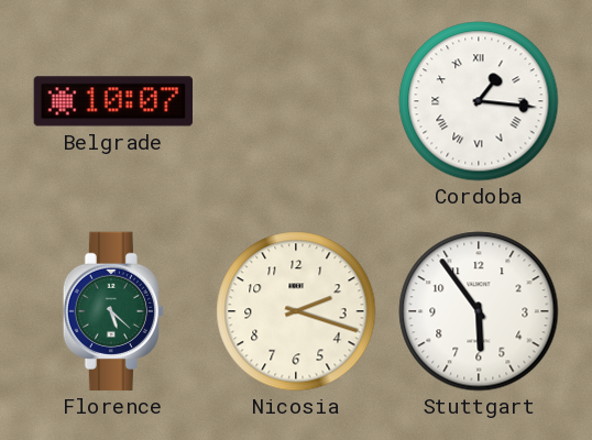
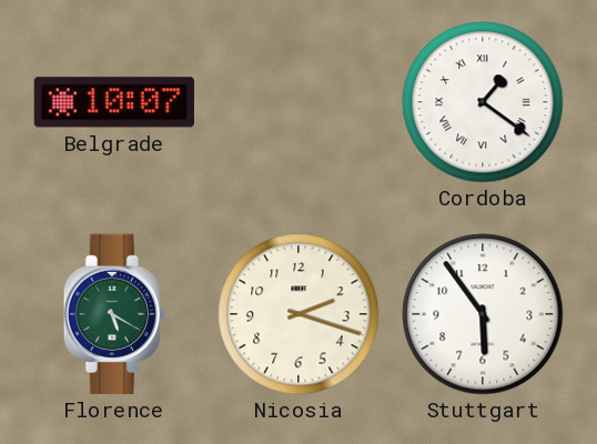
Cordoba: 1:16 -> 1:21
Florence: 5:22 -> 5:20
